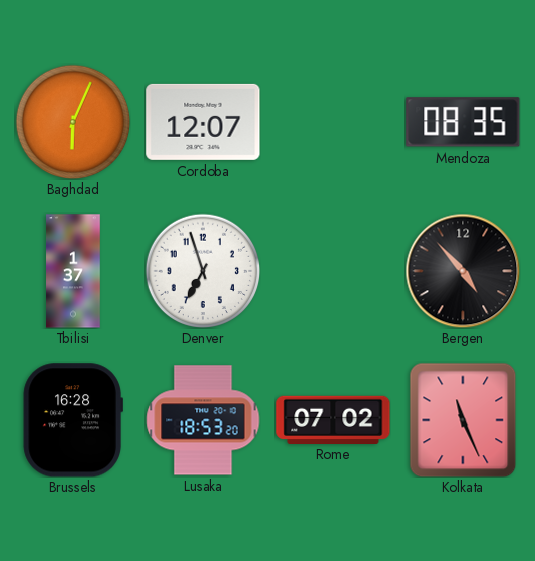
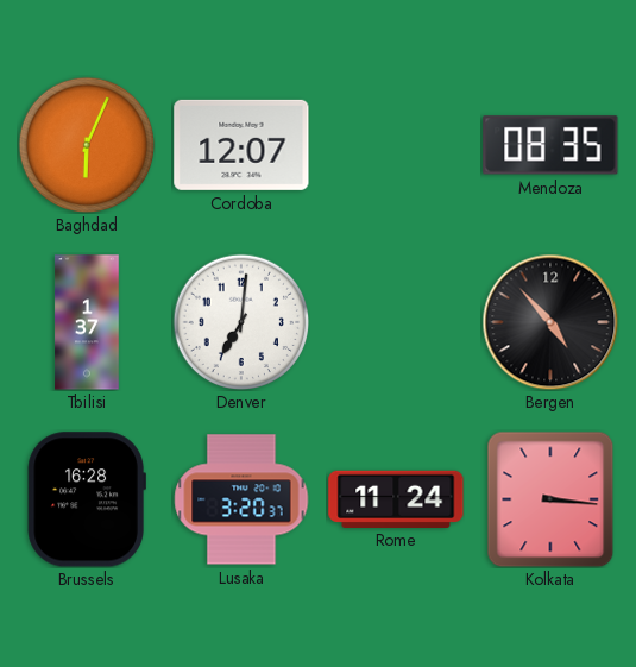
Denver: 6:57 -> 7:01
Lusaka: 18:53 -> 3:20
Rome: 07:02 -> 11:24
Kolkata: 11:26 -> 3:16
